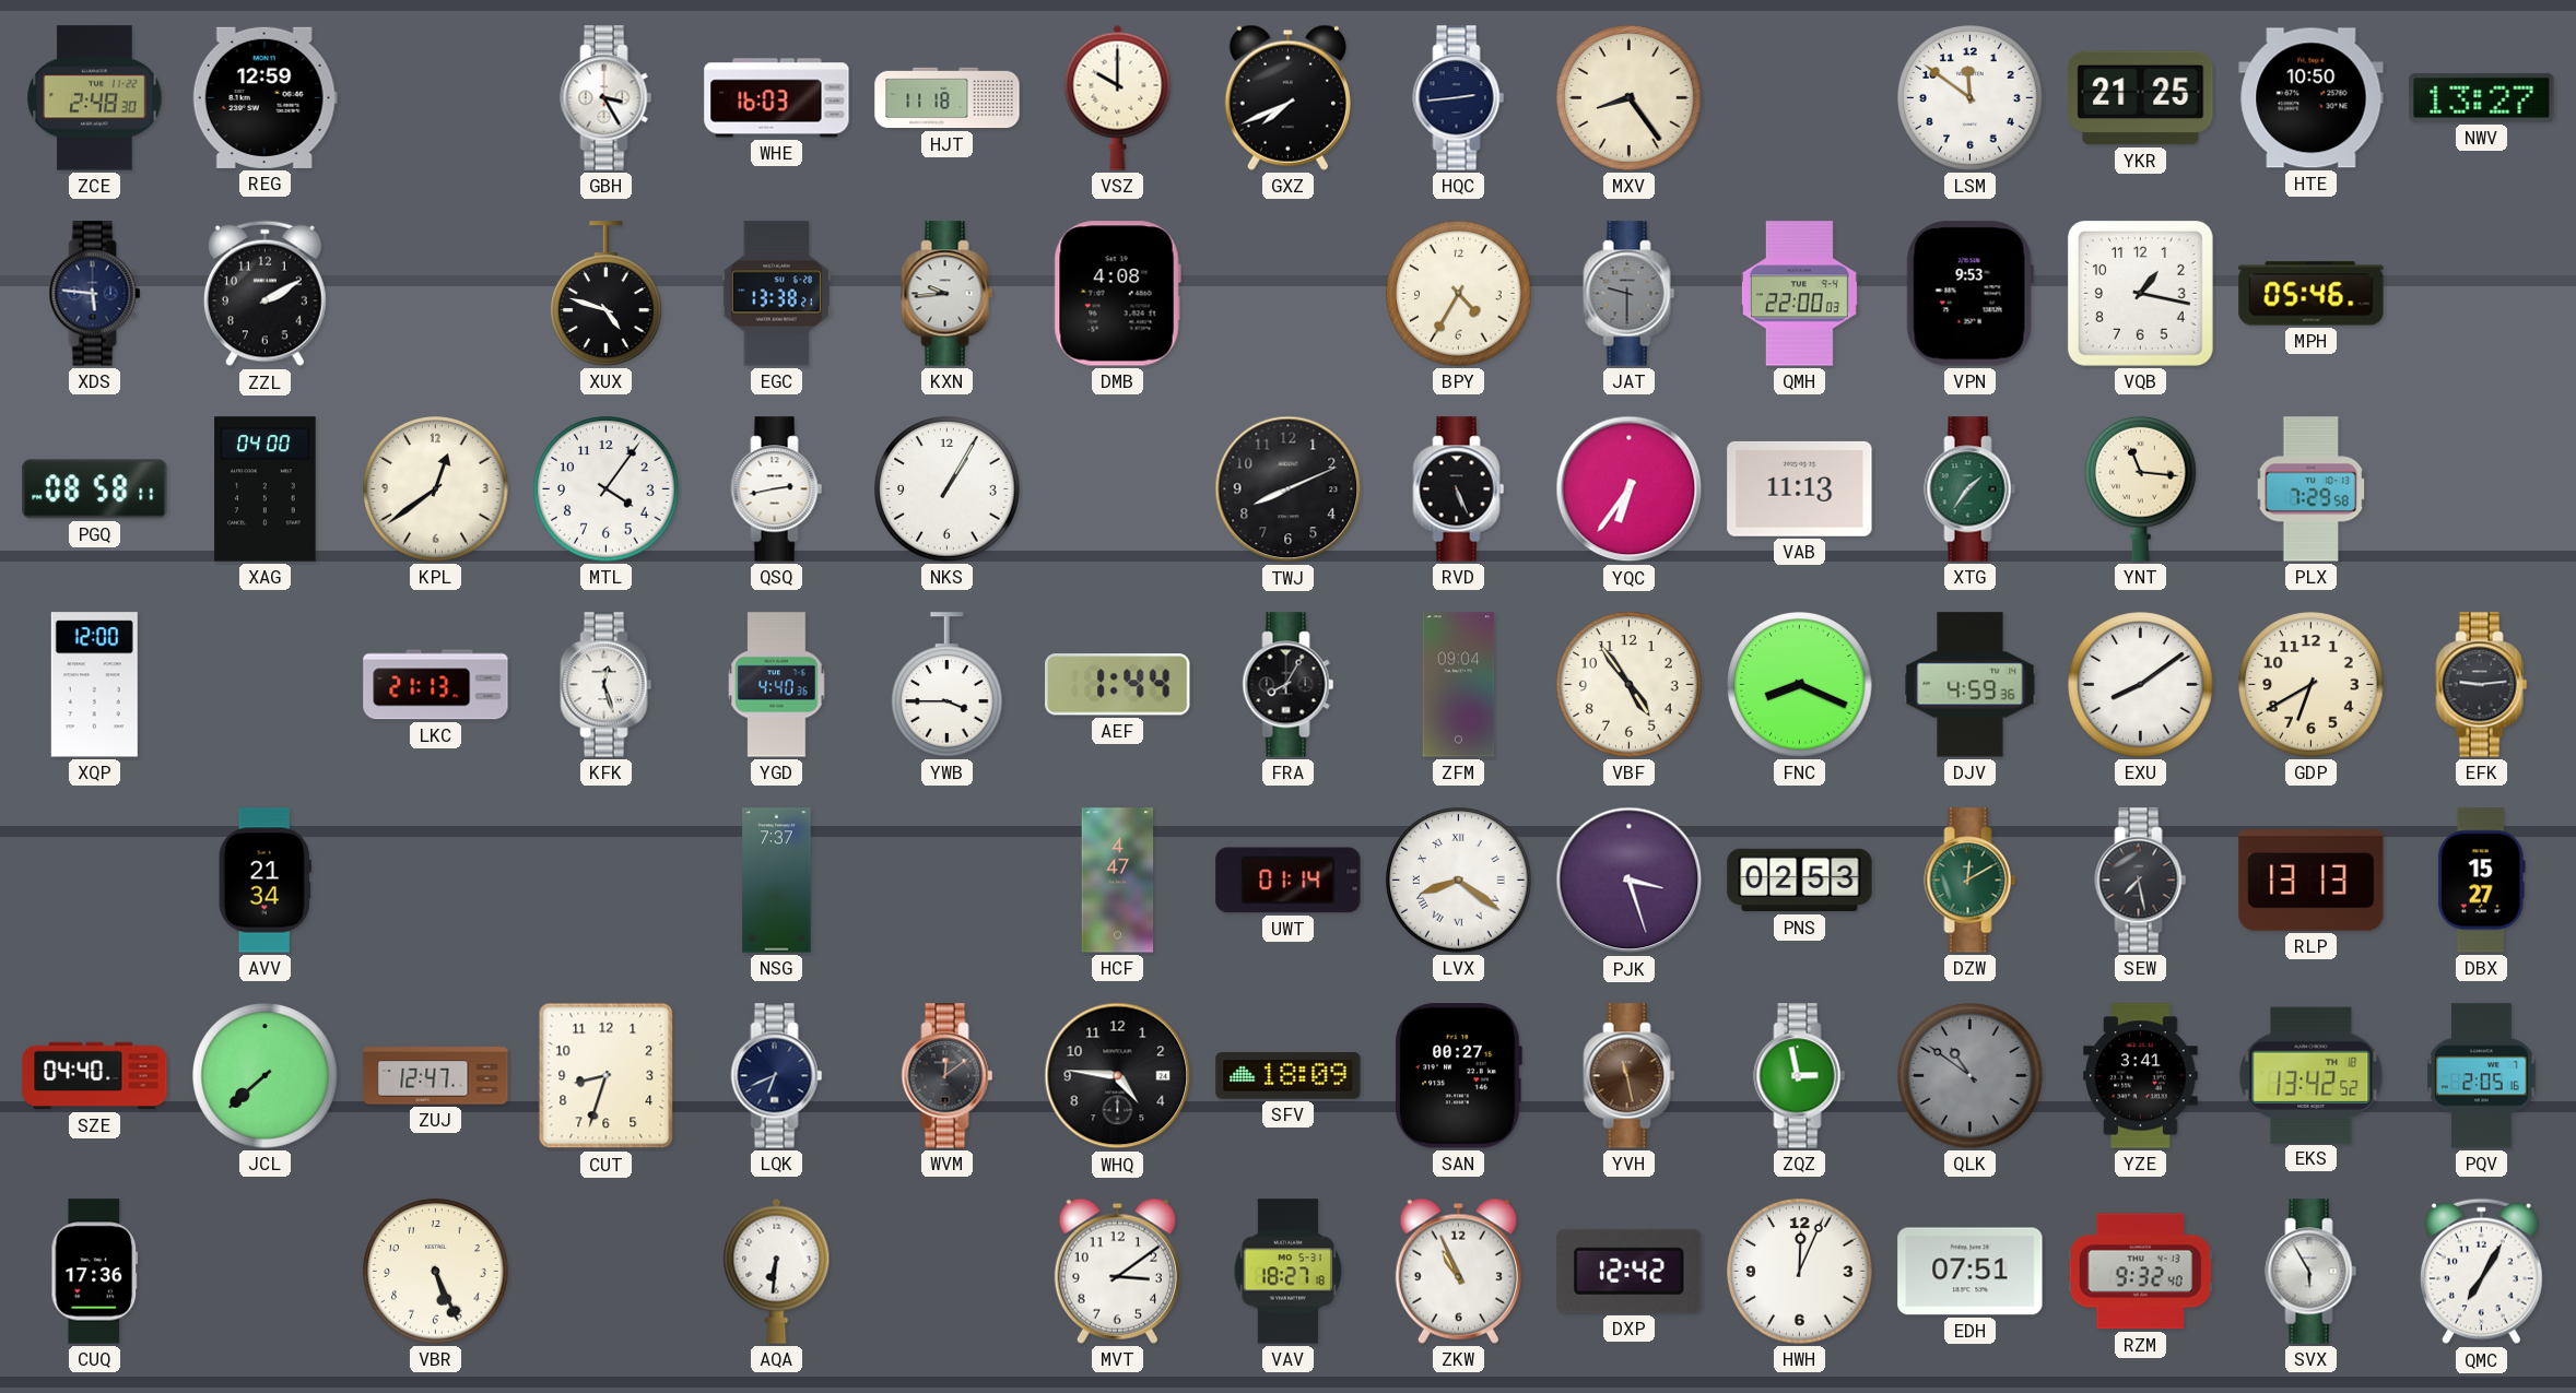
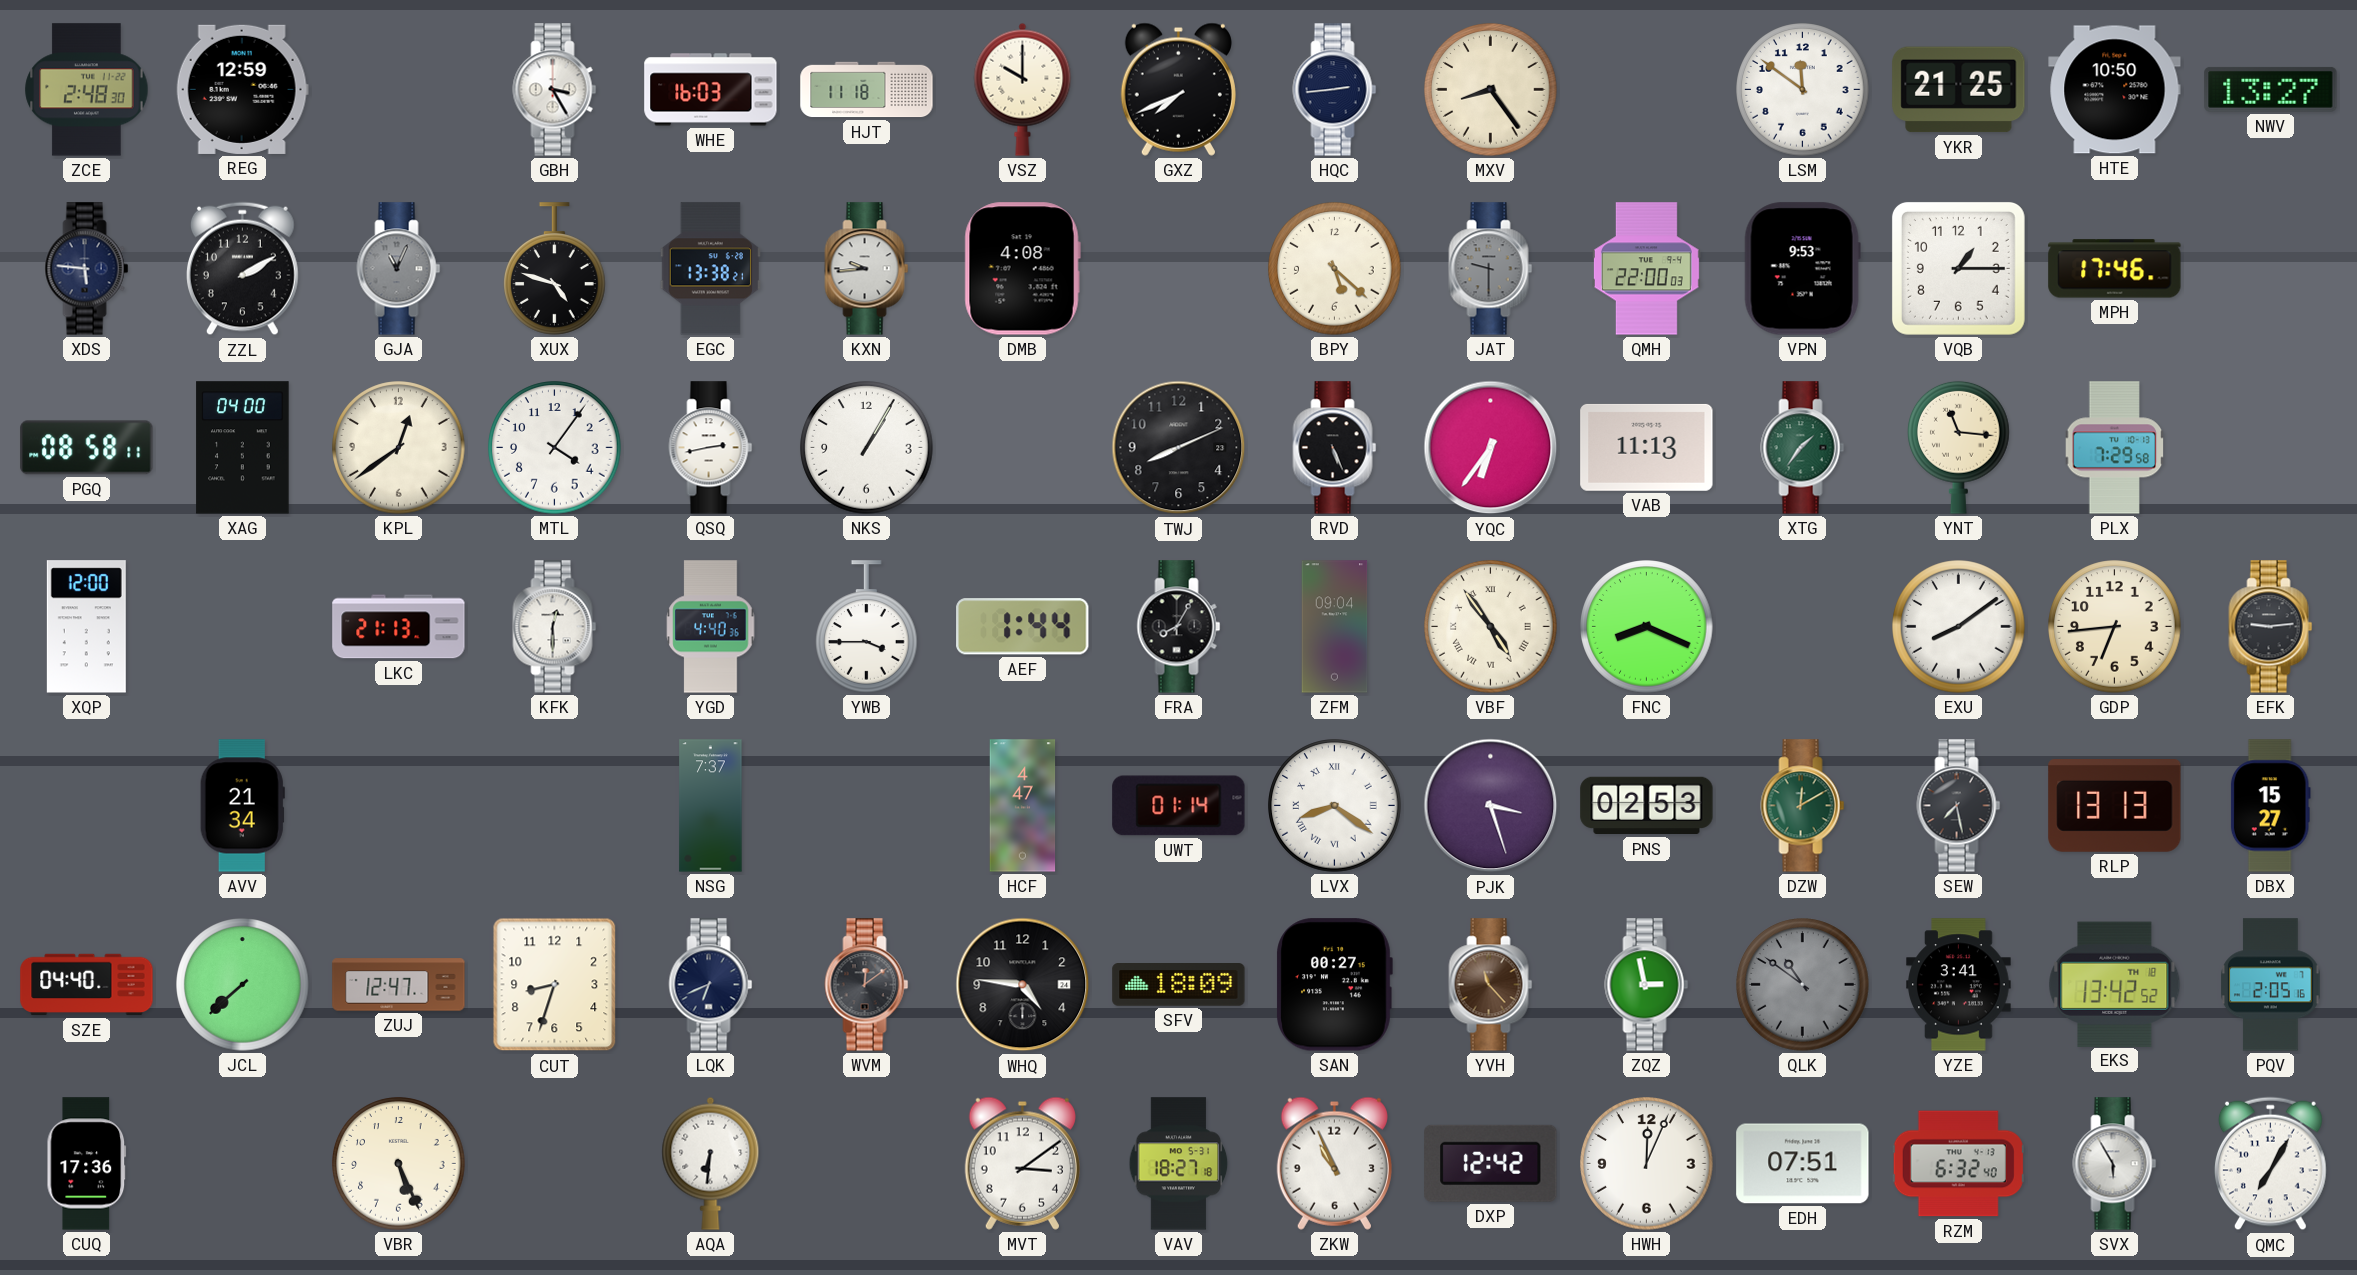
GJA: none -> 11:04
BPY: 4:35 -> 5:22
VQB: 1:17 -> 1:15
MPH: 05:46 -> 17:46
KFK: 12:27 -> 12:30
VBF numerals: Arabic -> Roman
DJV: 4:59 -> none
GDP: 6:40 -> 6:44
YVH: 11:28 -> 11:23
RZM: 9:32 -> 6:32
